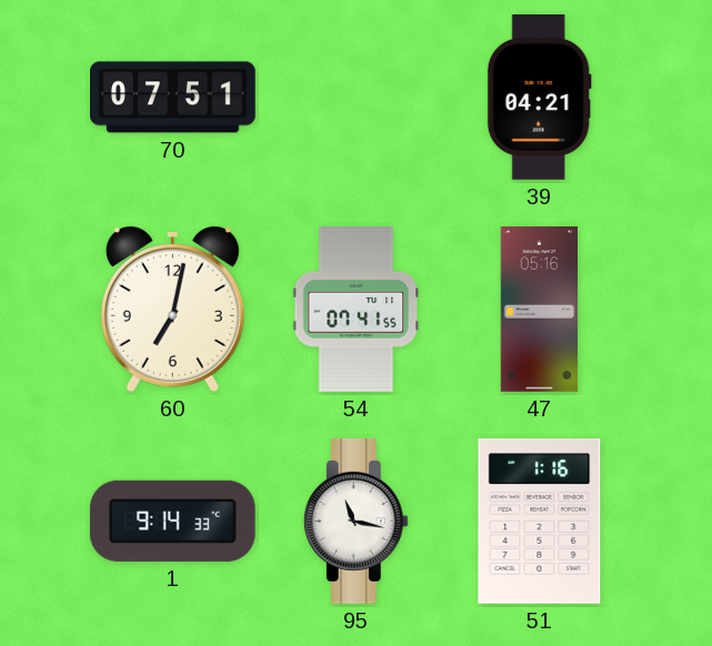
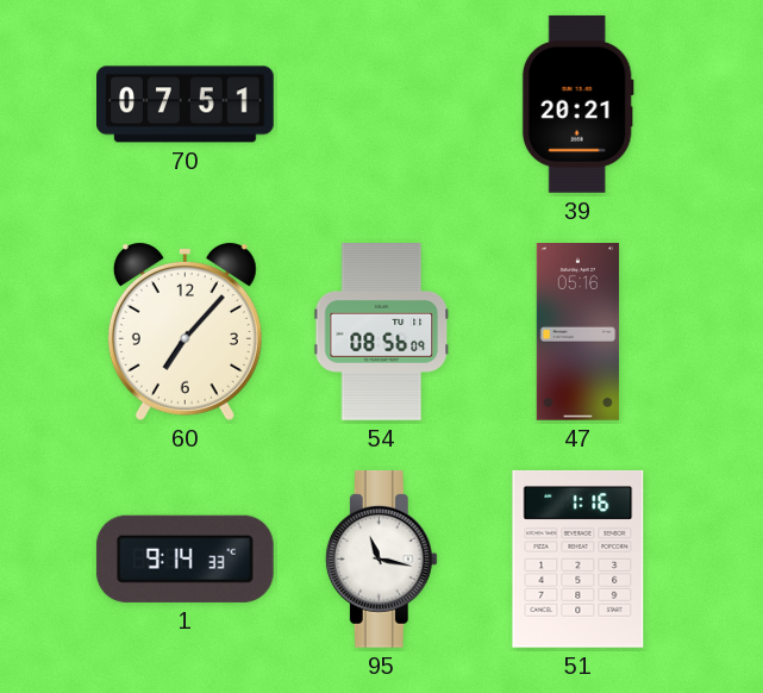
39: 04:21 -> 20:21
60: 7:02 -> 7:07
54: 07:41 -> 08:56
